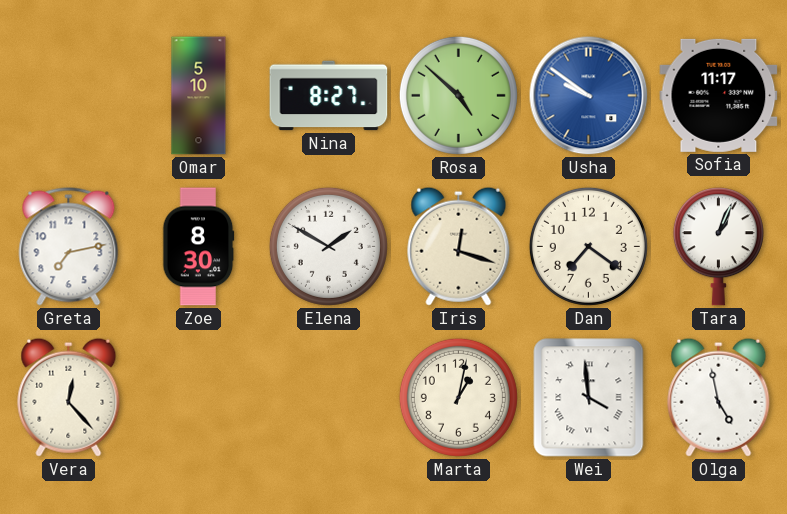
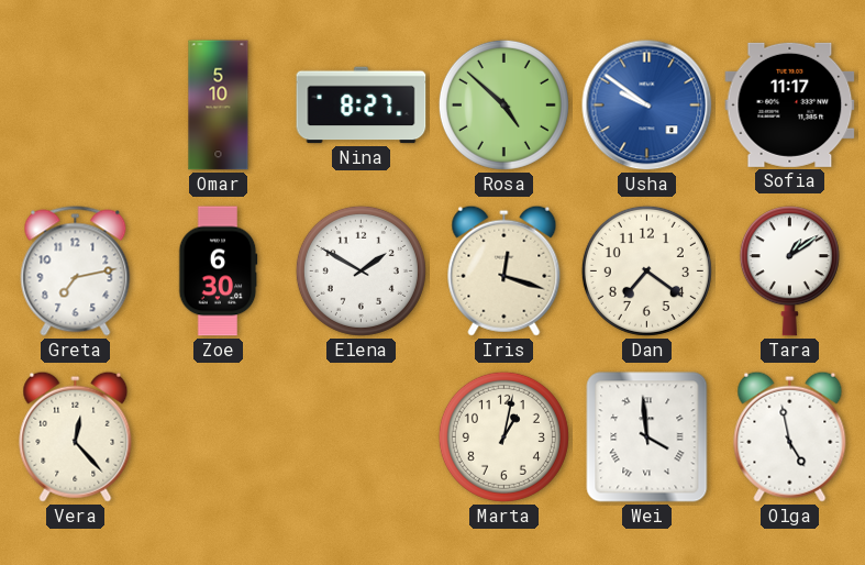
Zoe: 8:30 -> 6:30
Tara: 1:04 -> 1:09
